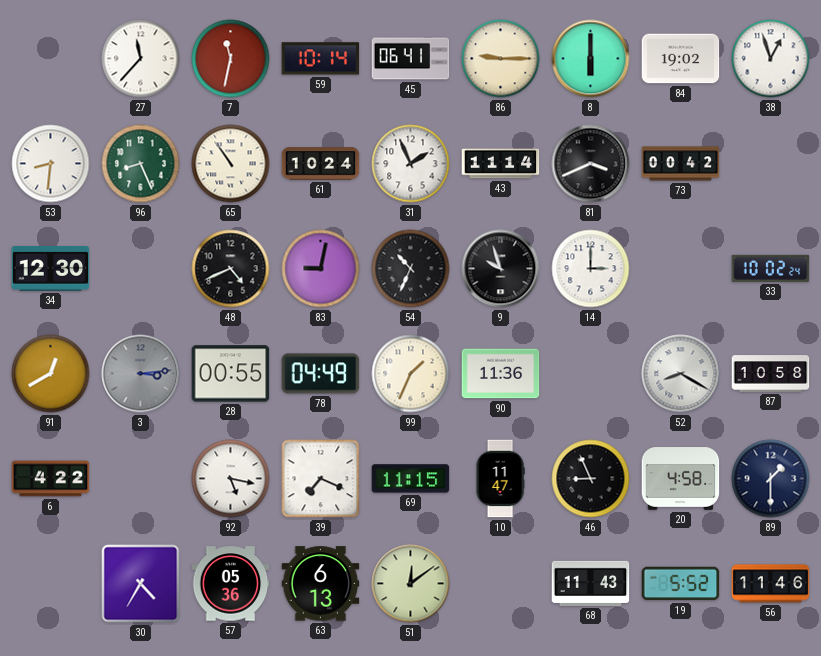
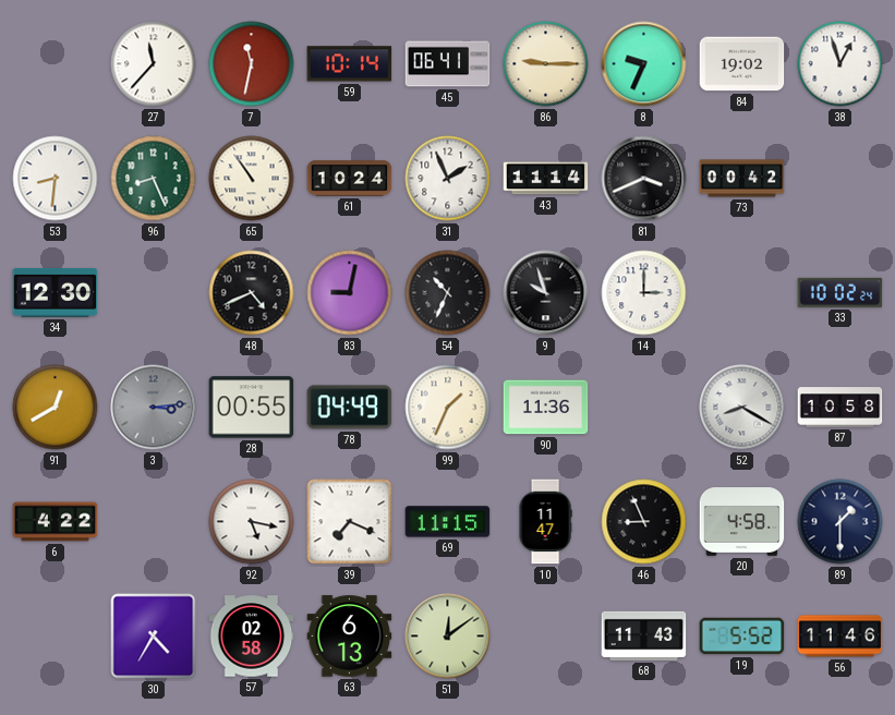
8: 6:00 -> 9:34
57: 05:36 -> 02:58
